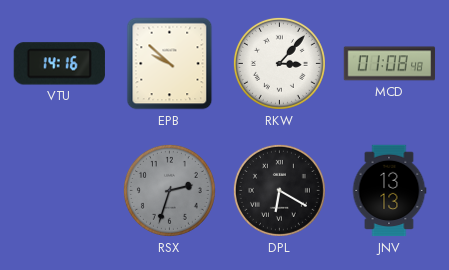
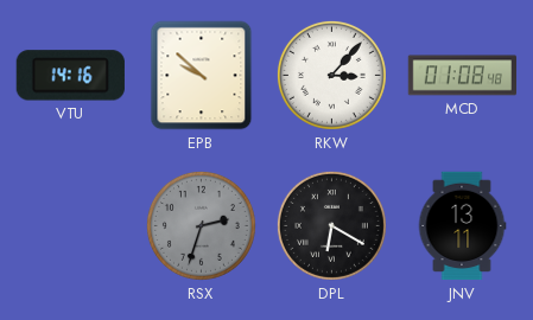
JNV: 13:13 -> 13:11
